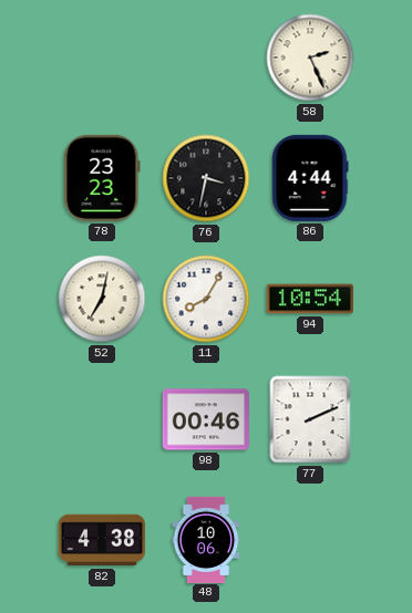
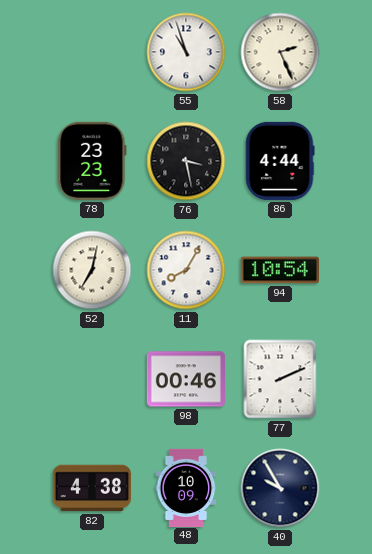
55: none -> 10:57
76: 3:32 -> 3:28
48: 10:06 -> 10:09
40: none -> 9:55
